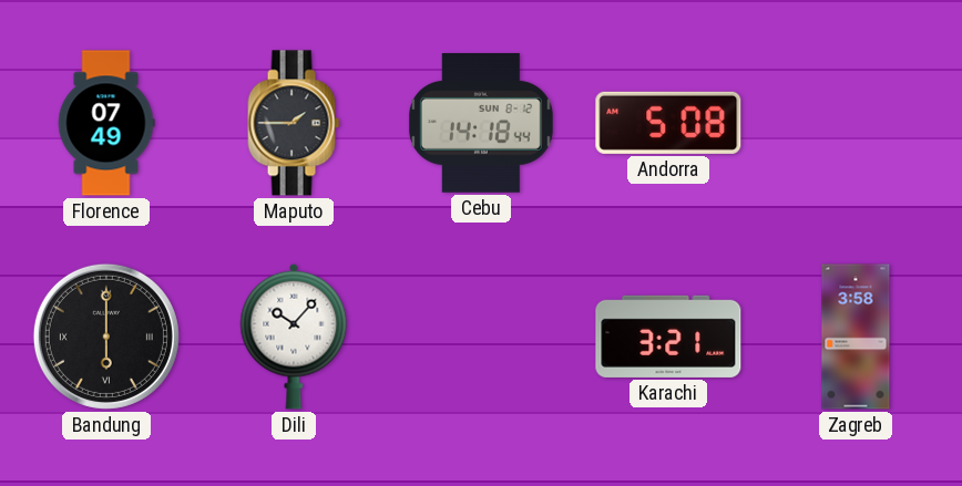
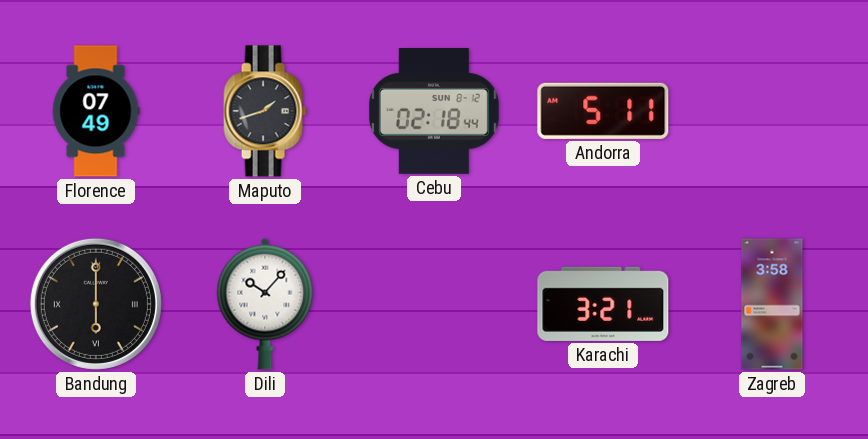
Maputo: 1:45 -> 1:42
Cebu: 14:18 -> 02:18
Andorra: 5:08 -> 5:11
